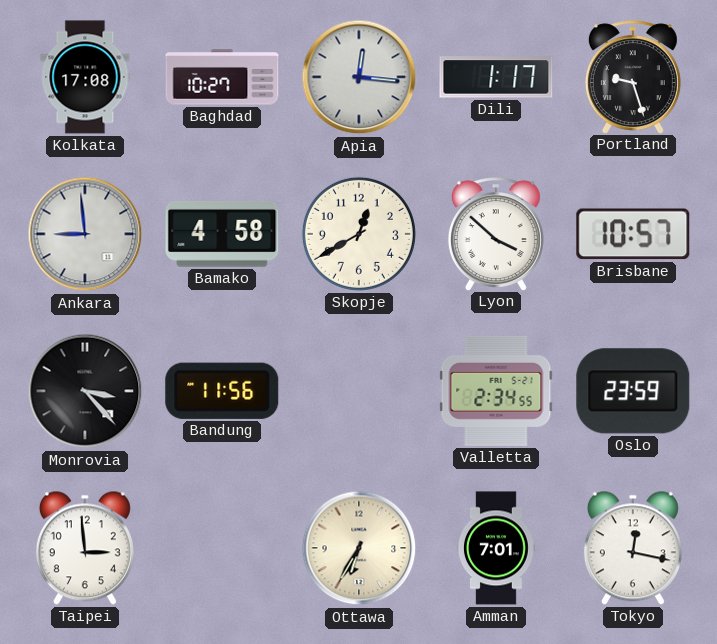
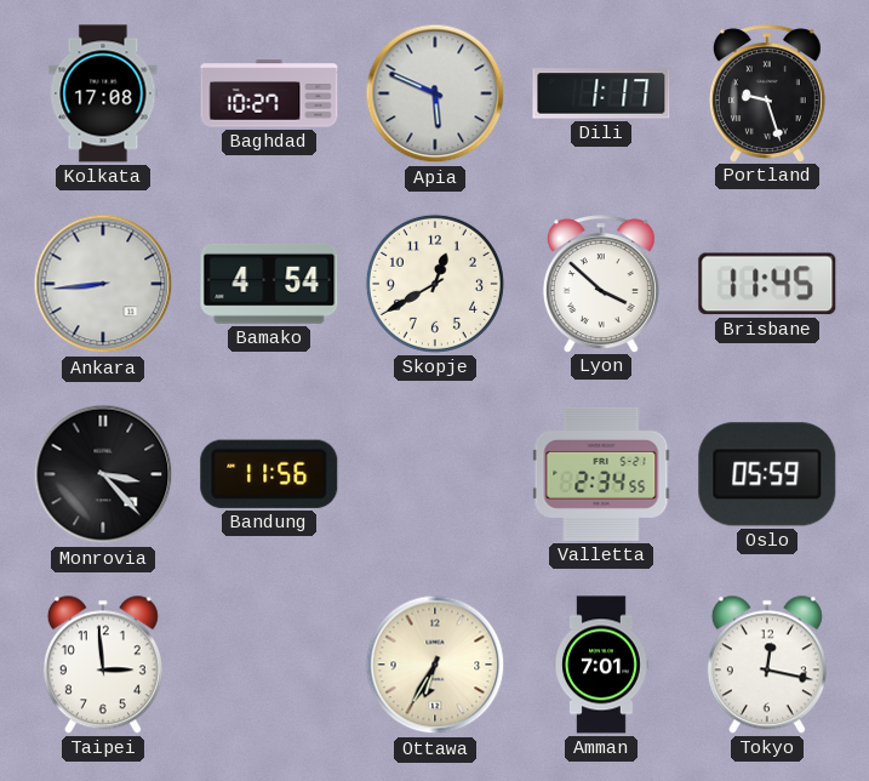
Apia: 12:16 -> 5:49
Ankara: 8:59 -> 8:44
Bamako: 4:58 -> 4:54
Brisbane: 10:57 -> 11:45
Oslo: 23:59 -> 05:59
